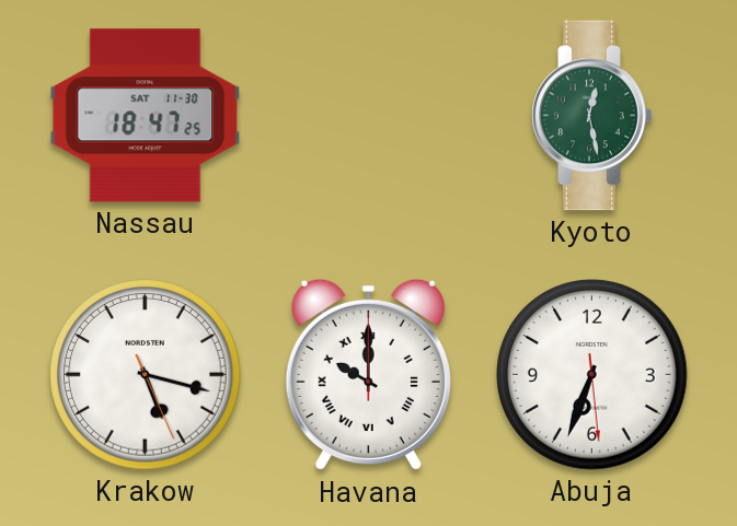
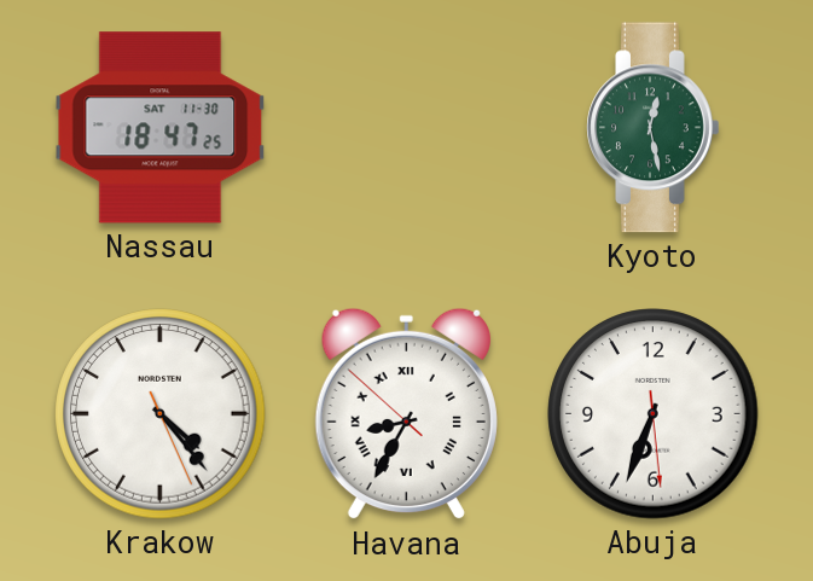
Krakow: 5:17 -> 4:23
Havana: 10:00 -> 8:34
